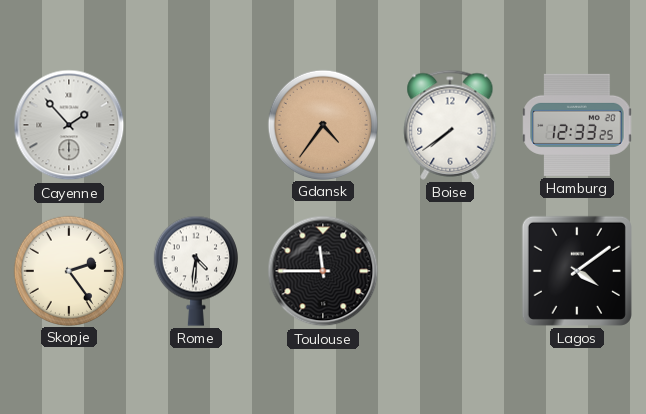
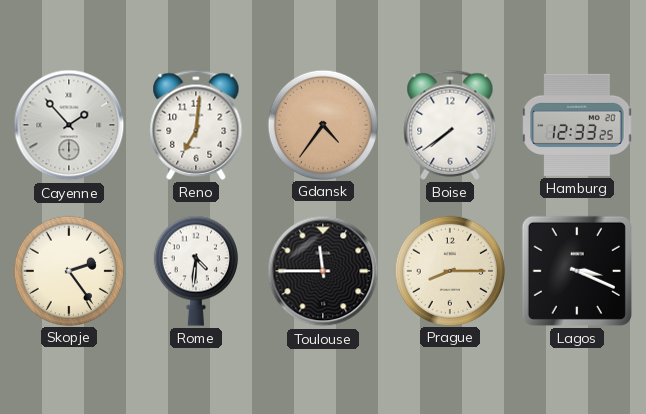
Reno: none -> 7:01
Prague: none -> 8:15
Lagos: 4:09 -> 3:19
